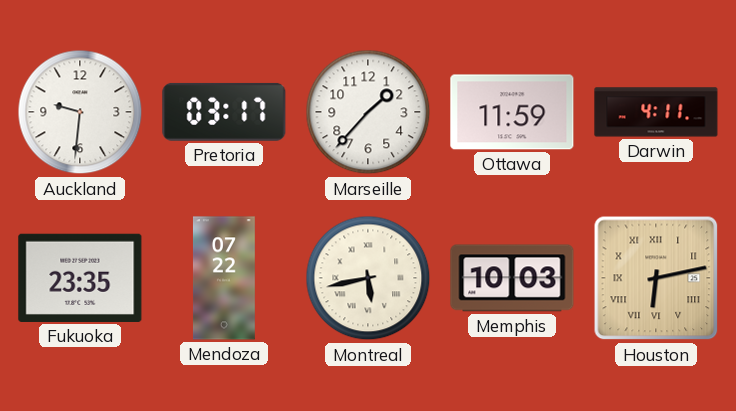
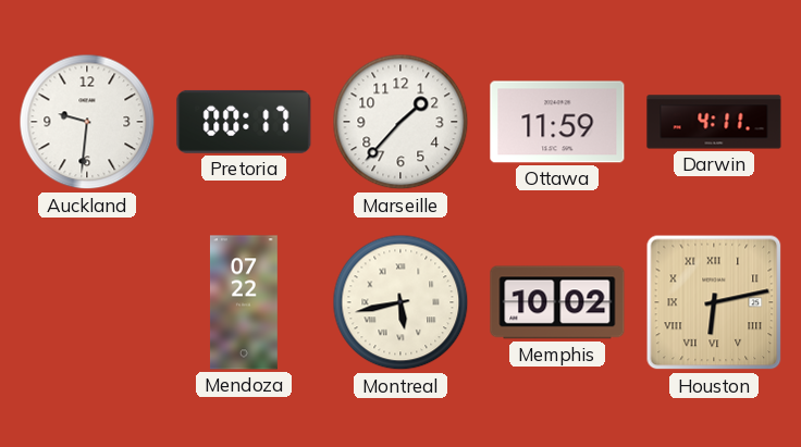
Pretoria: 03:17 -> 00:17
Fukuoka: 23:35 -> none
Memphis: 10:03 -> 10:02
